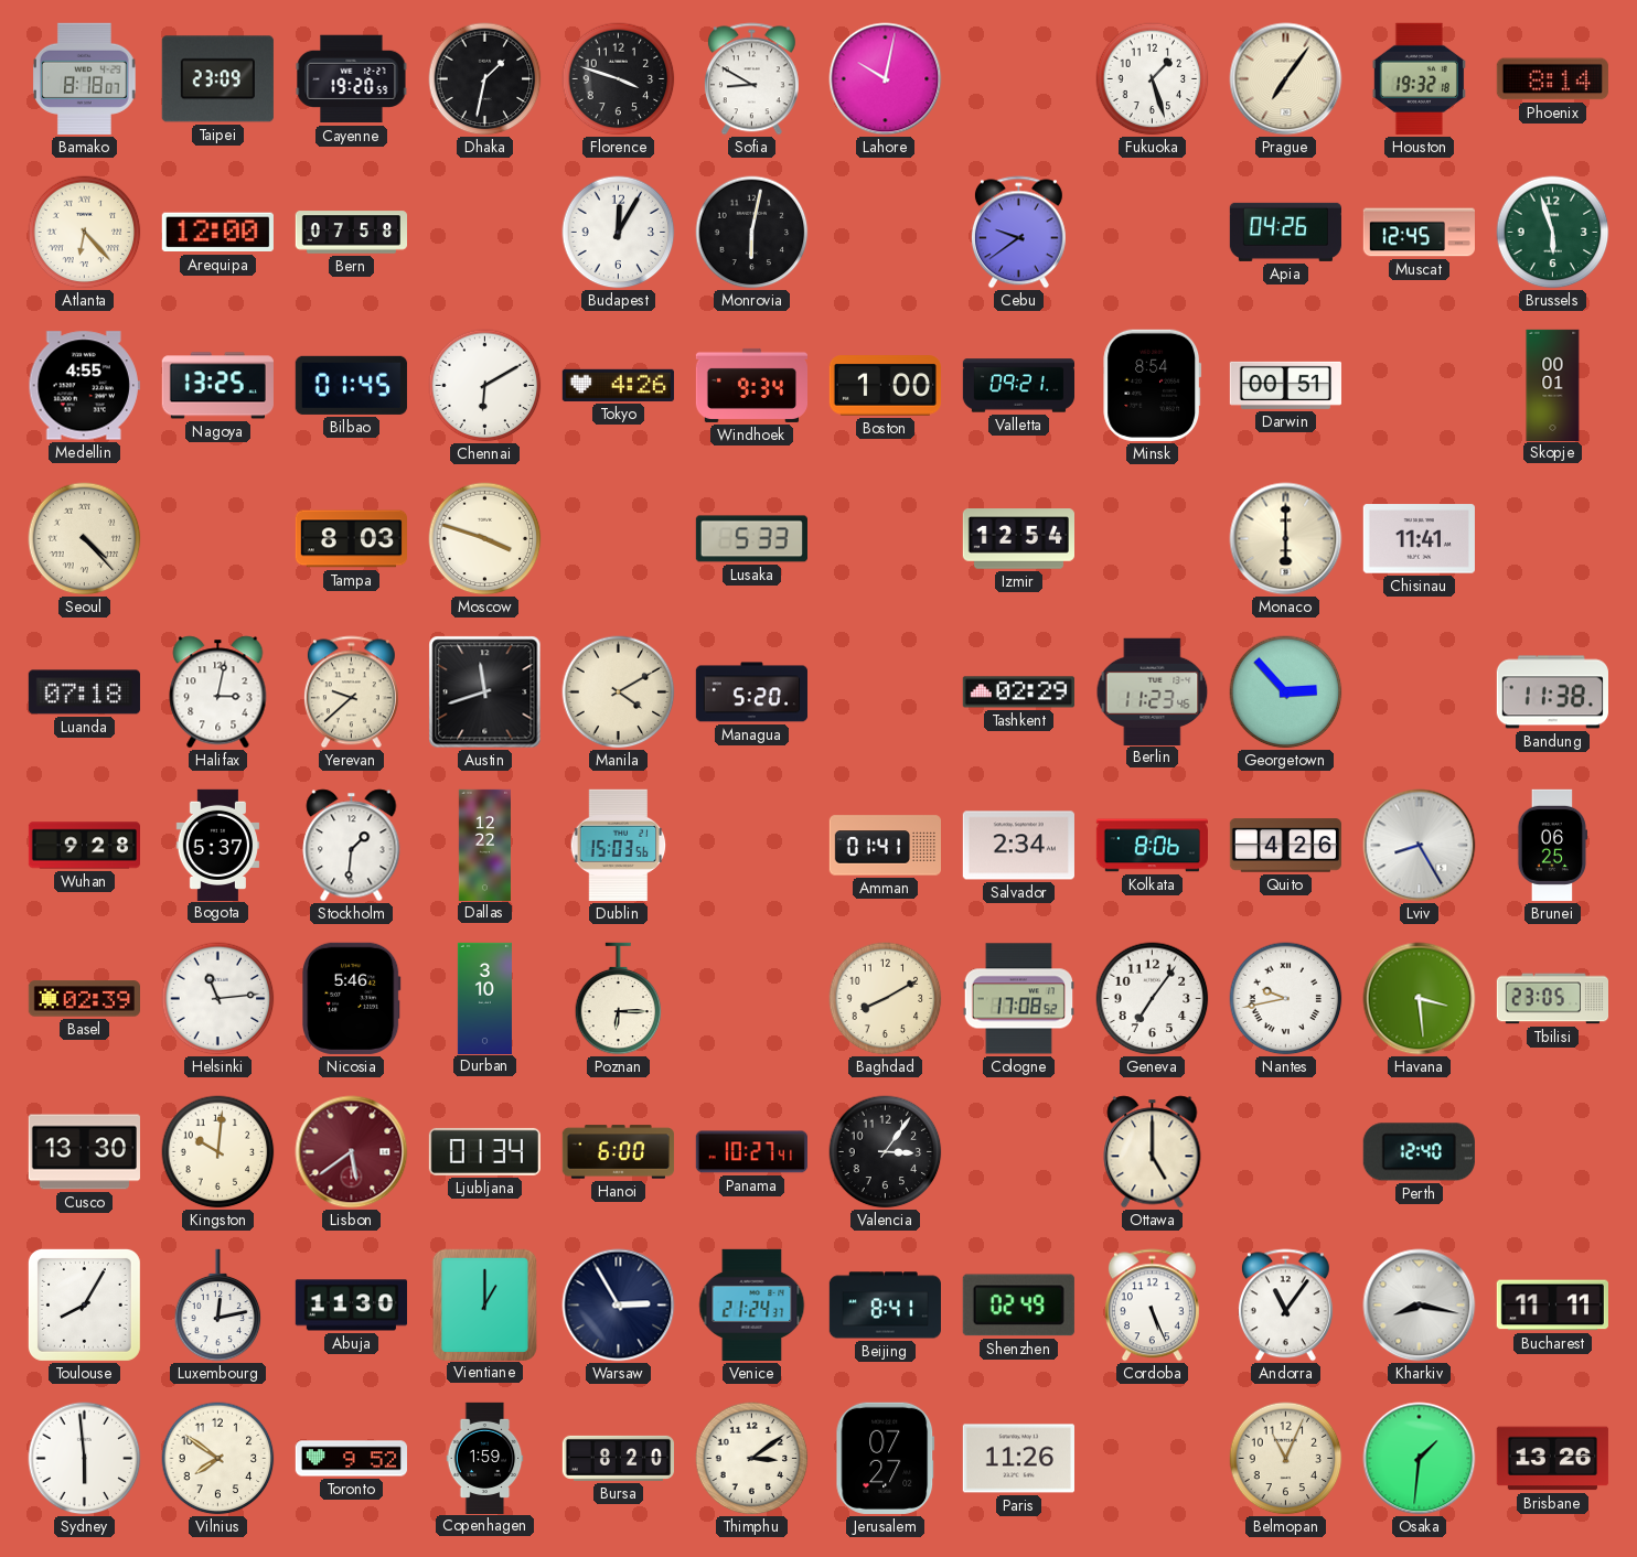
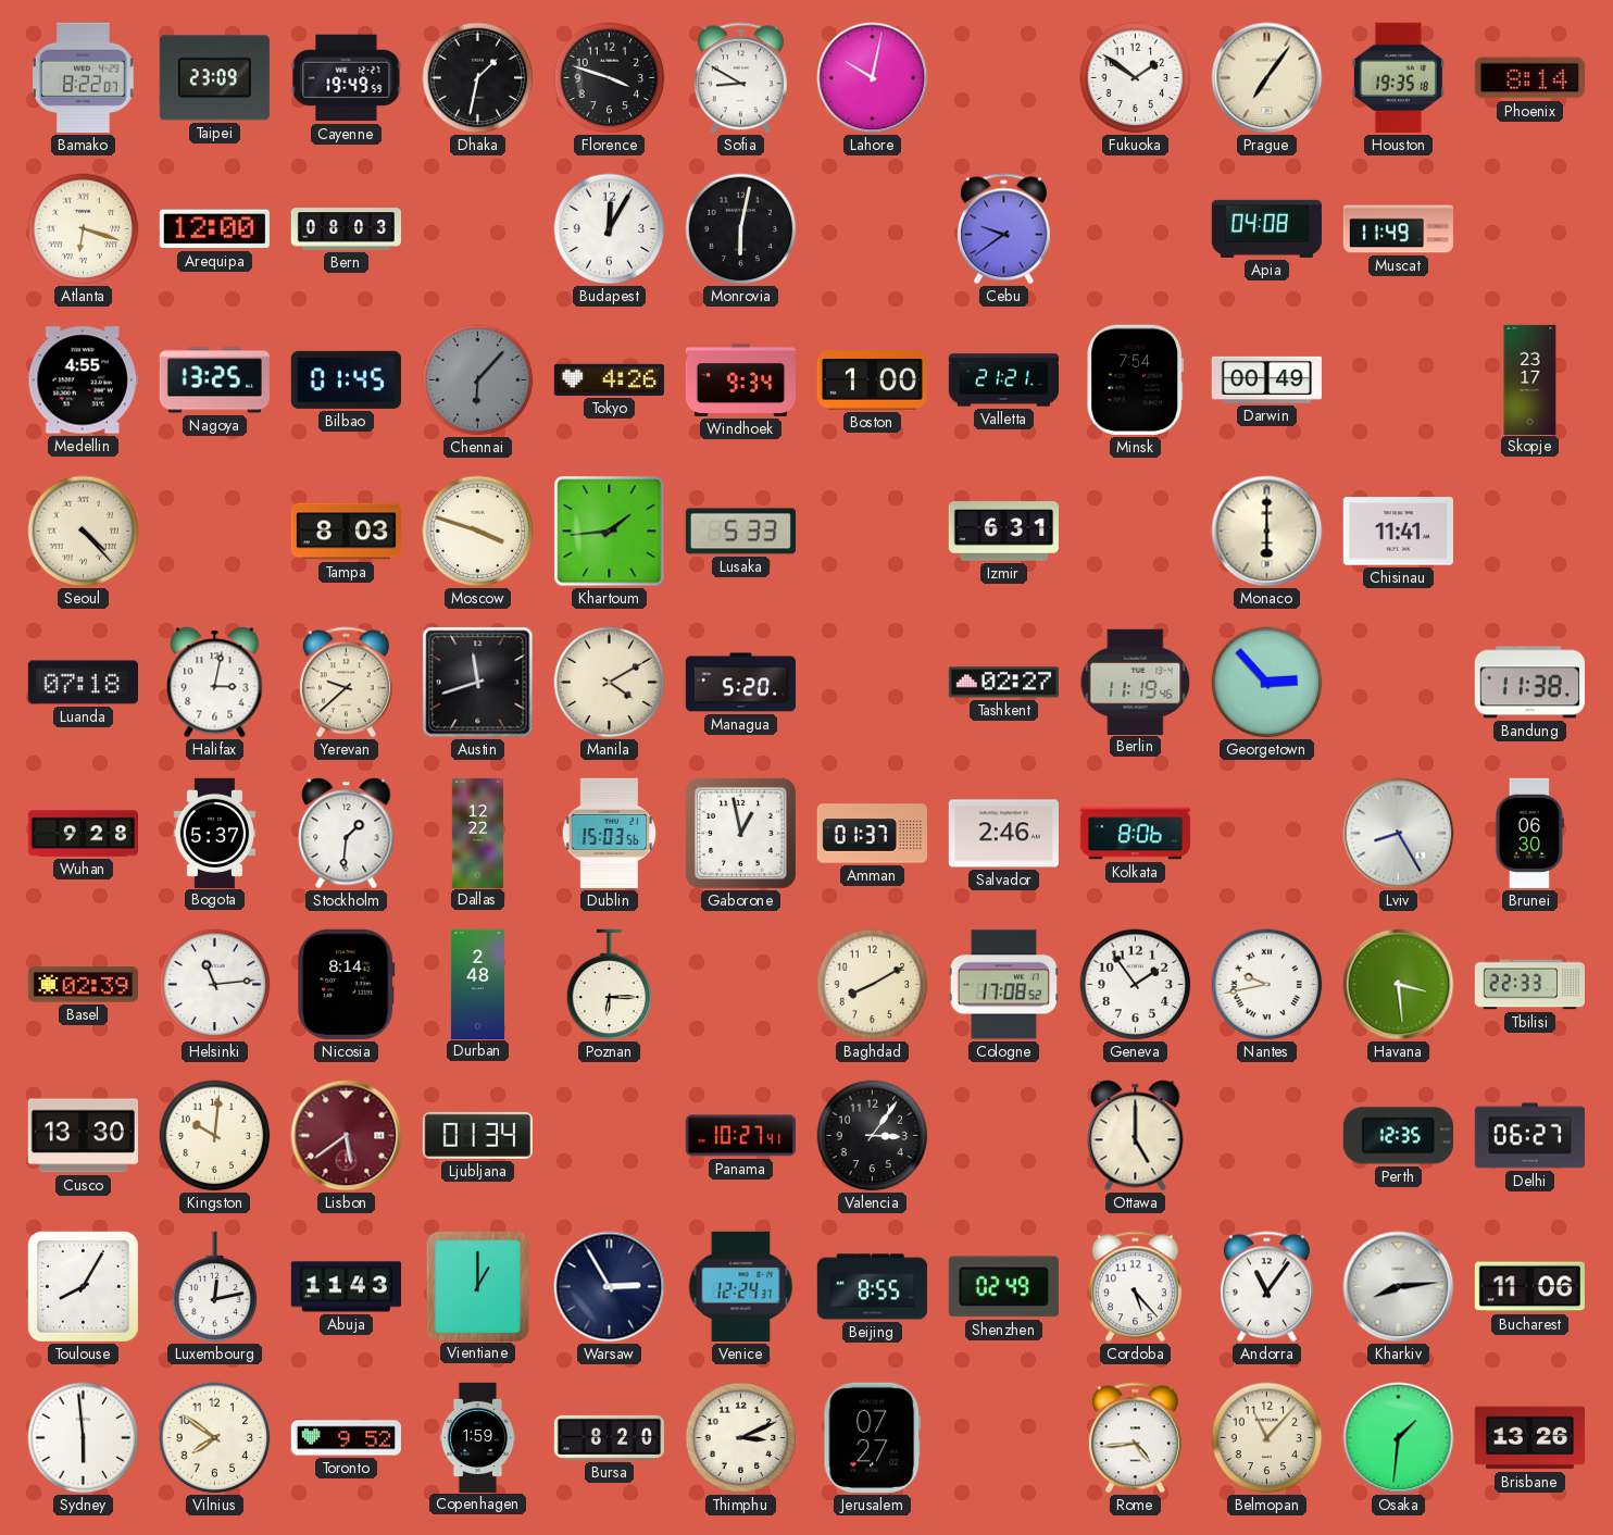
Bamako: 8:18 -> 8:22
Cayenne: 19:20 -> 19:49
Fukuoka: 1:27 -> 1:51
Houston: 19:32 -> 19:35
Atlanta: 6:23 -> 6:18
Bern: 07:58 -> 08:03
Apia: 04:26 -> 04:08
Muscat: 12:45 -> 11:49
Brussels: 5:57 -> none
Chennai: 6:10 -> 6:07
Chennai dial: white -> grey
Valletta: 09:21 -> 21:21
Minsk: 8:54 -> 7:54
Darwin: 00:51 -> 00:49
Skopje: 00:01 -> 23:17
Khartoum: none -> 1:44
Izmir: 12:54 -> 6:31
Tashkent: 02:29 -> 02:27
Berlin: 11:23 -> 11:19
Gaborone: none -> 12:58
Amman: 01:41 -> 01:37
Salvador: 2:34 -> 2:46
Quito: 4:26 -> none
Brunei: 06:25 -> 06:30
Nicosia: 5:46 -> 8:14
Durban: 3:10 -> 2:48
Geneva: 7:06 -> 1:54
Tbilisi: 23:05 -> 22:33
Hanoi: 6:00 -> none
Perth: 12:40 -> 12:35
Delhi: none -> 06:27
Abuja: 11:30 -> 11:43
Venice: 21:24 -> 12:24
Beijing: 8:41 -> 8:55
Cordoba: 5:26 -> 5:23
Kharkiv: 8:17 -> 8:14
Bucharest: 11:11 -> 11:06
Thimphu: 3:09 -> 3:11
Paris: 11:26 -> none
Rome: none -> 4:44
Belmopan: 11:04 -> 11:07
